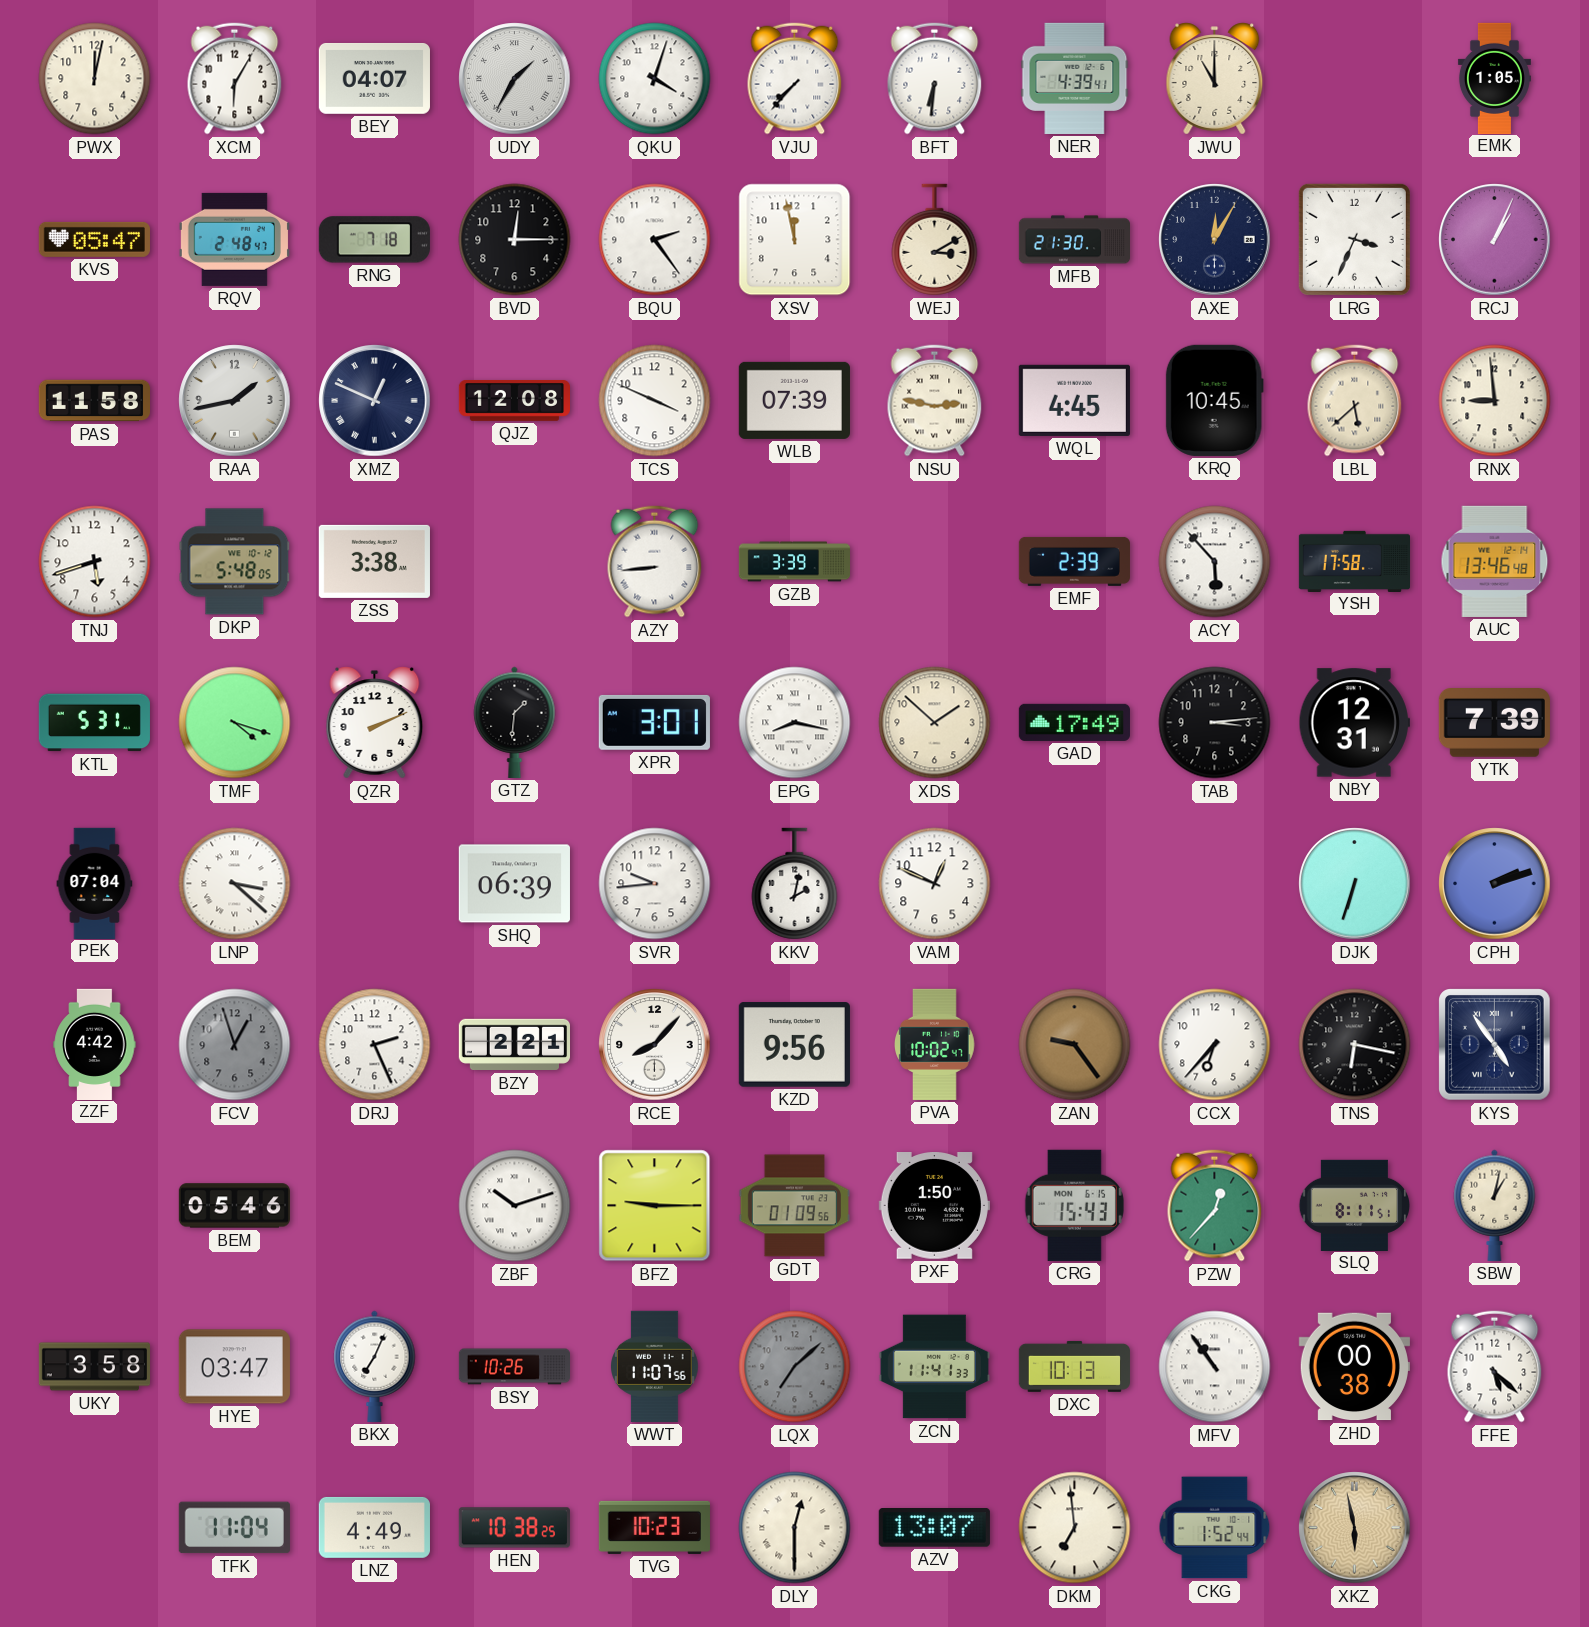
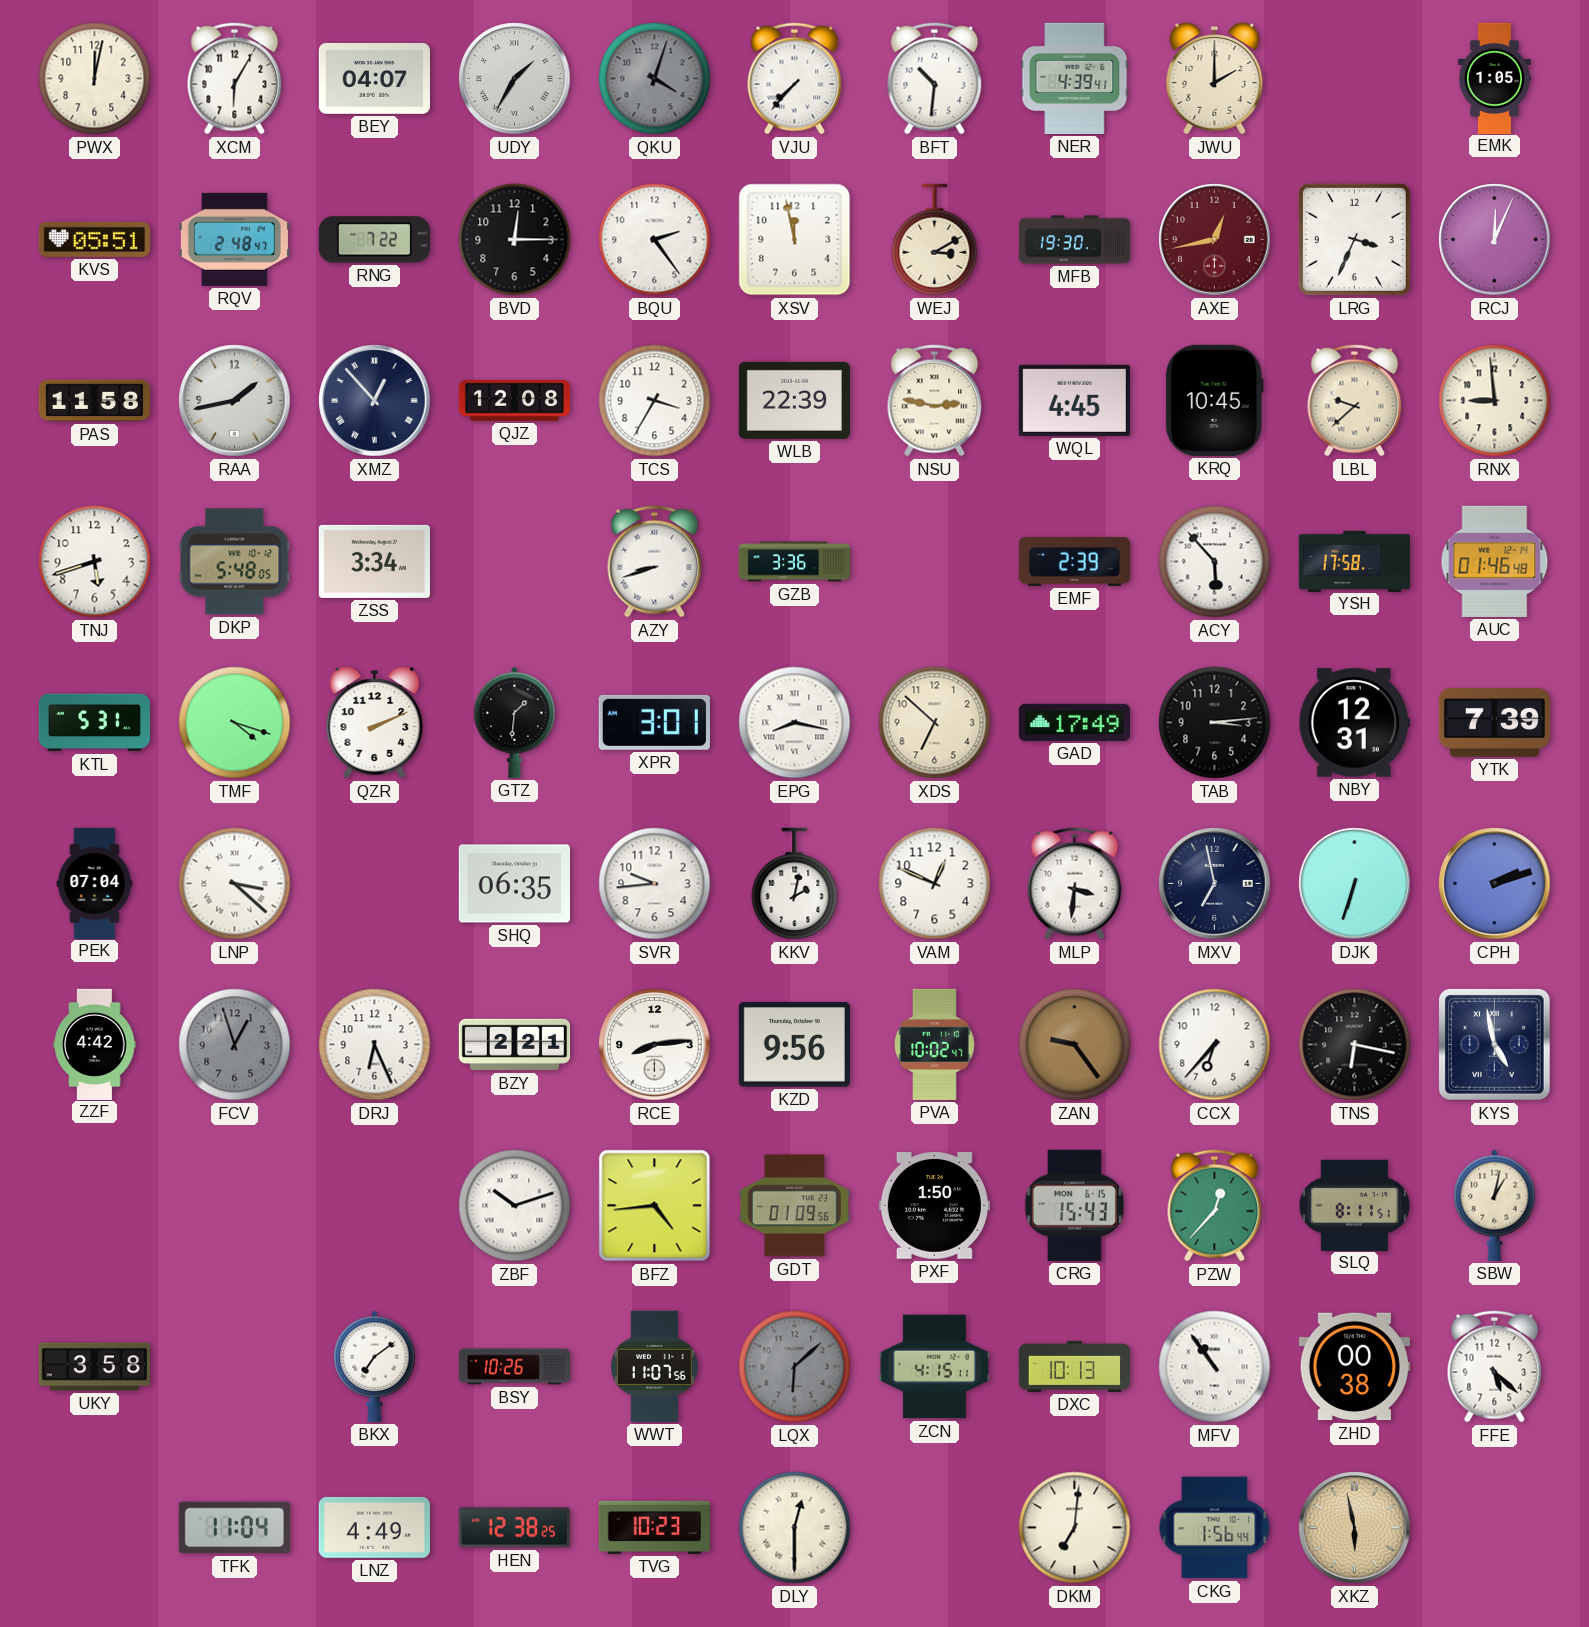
QKU dial: white -> grey
BFT: 6:31 -> 10:31
JWU: 11:00 -> 2:00
KVS: 05:47 -> 05:51
RNG: 7:18 -> 7:22
MFB: 21:30 -> 19:30
AXE: 12:05 -> 12:43
AXE dial: navy -> burgundy
RCJ: 1:04 -> 12:04
XMZ: 12:49 -> 12:53
TCS: 3:49 -> 3:35
WLB: 07:39 -> 22:39
LBL: 5:38 -> 9:38
ZSS: 3:38 -> 3:34
AZY: 8:44 -> 8:42
GZB: 3:39 -> 3:36
AUC: 13:46 -> 01:46
XDS: 1:52 -> 6:52
SHQ: 06:39 -> 06:35
MLP: none -> 3:31
MXV: none -> 6:58
DRJ: 2:26 -> 6:26
RCE: 8:07 -> 8:14
KYS: 4:54 -> 4:58
BEM: 05:46 -> none
BFZ: 9:15 -> 4:44
HYE: 03:47 -> none
BKX: 7:04 -> 7:09
LQX: 7:08 -> 6:08
ZCN: 11:41 -> 4:15
HEN: 10:38 -> 12:38
AZV: 13:07 -> none
DKM: 6:59 -> 7:01
CKG: 1:52 -> 1:56
